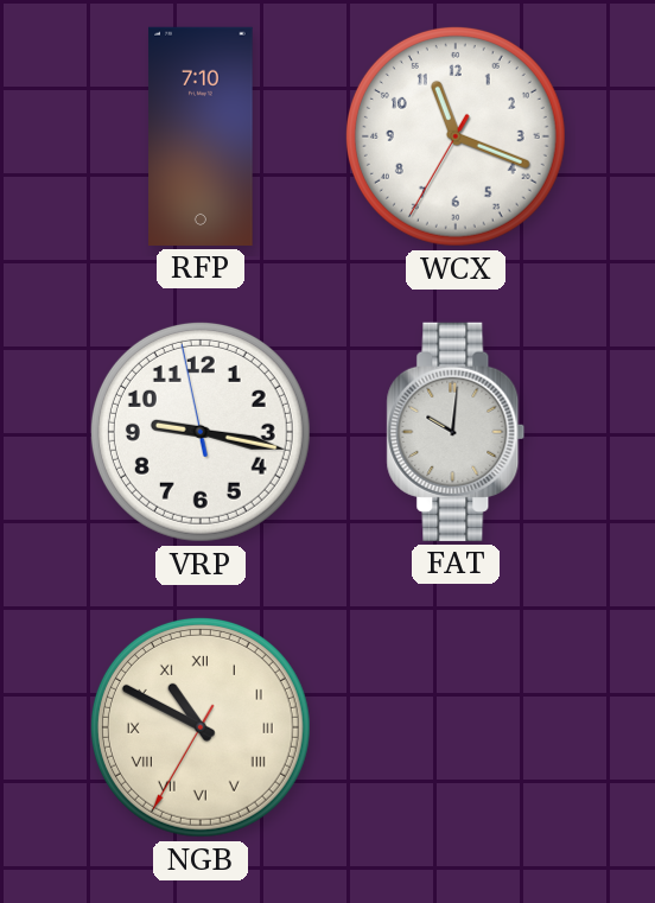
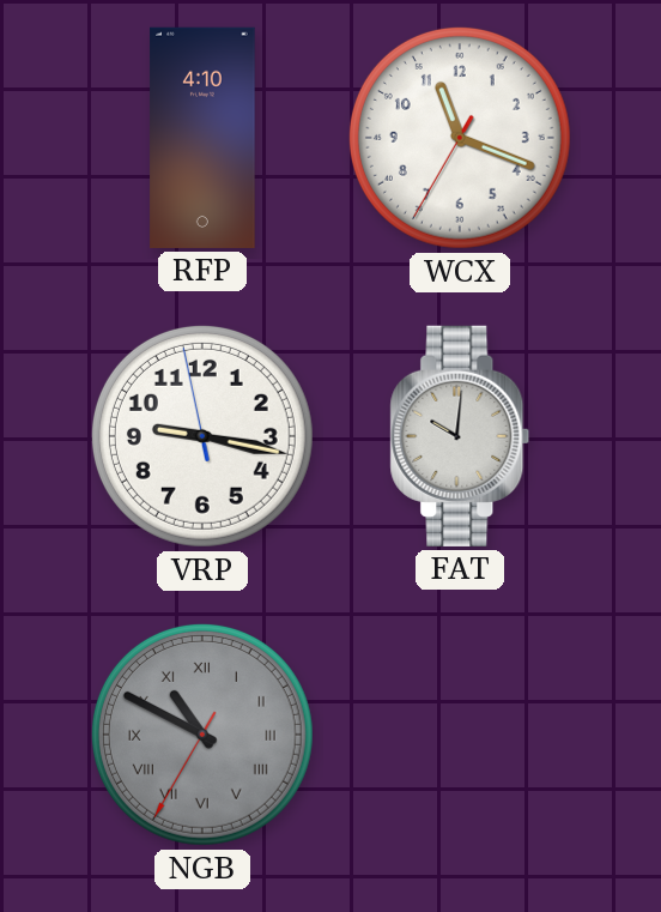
RFP: 7:10 -> 4:10
NGB dial: cream -> grey
